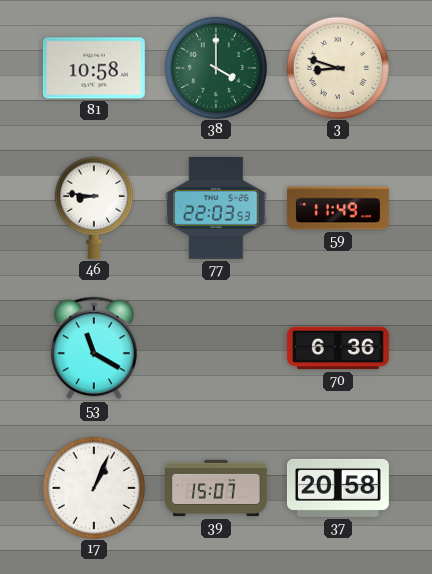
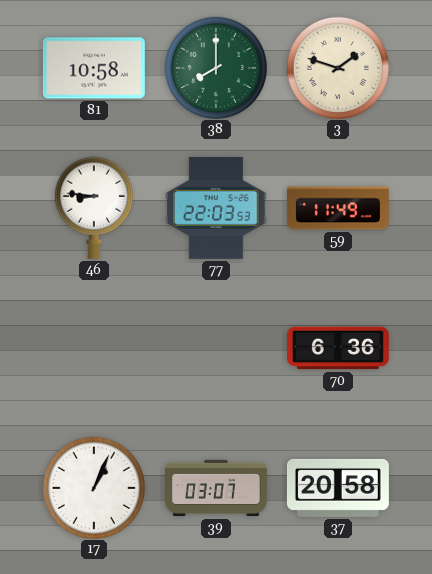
38: 4:00 -> 8:00
3: 8:48 -> 1:48
53: 11:20 -> none
39: 15:07 -> 03:07
